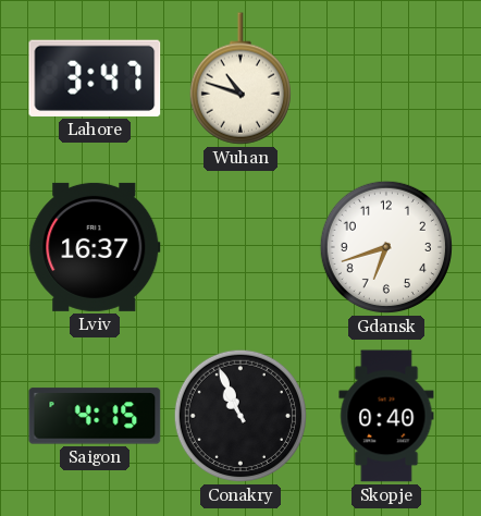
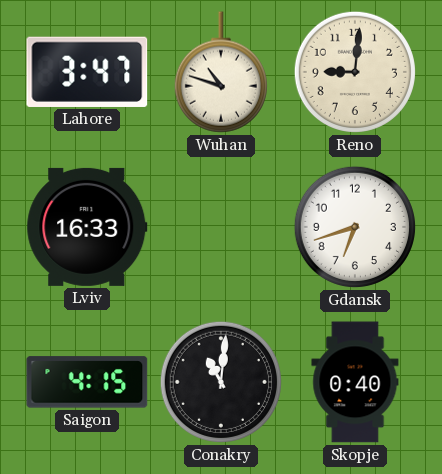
Reno: none -> 9:01
Lviv: 16:37 -> 16:33
Conakry: 10:56 -> 11:01
